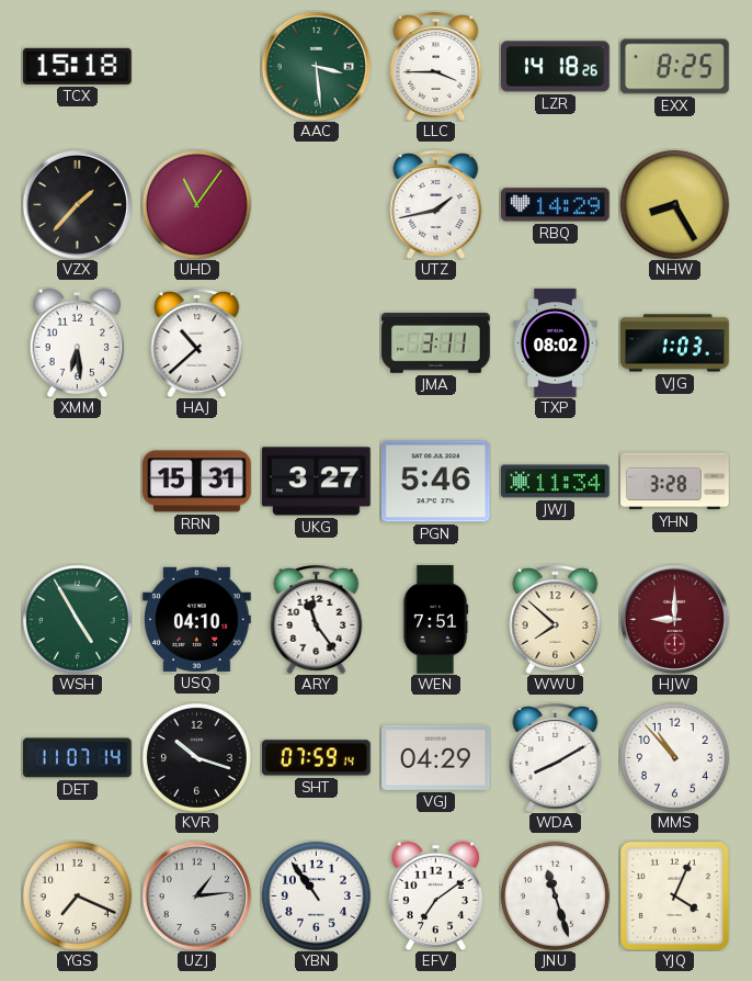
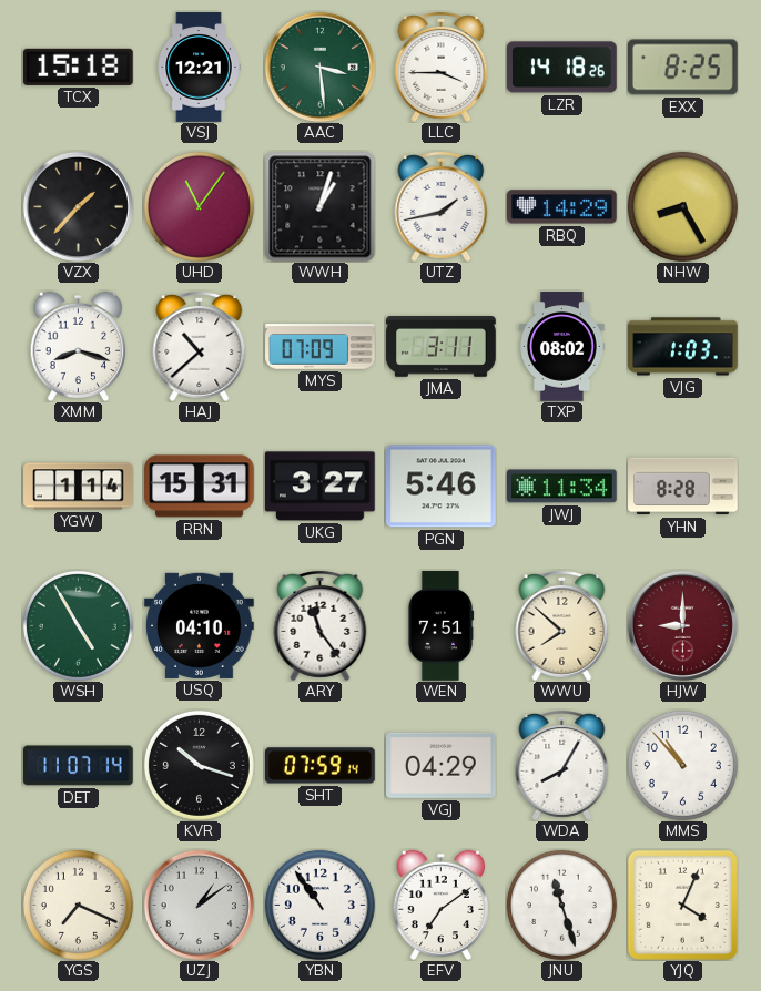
VSJ: none -> 12:21
WWH: none -> 1:03
XMM: 6:29 -> 8:18
MYS: none -> 07:09
YGW: none -> 1:14
YHN: 3:28 -> 8:28
WDA: 8:10 -> 8:05
UZJ: 1:14 -> 1:09
